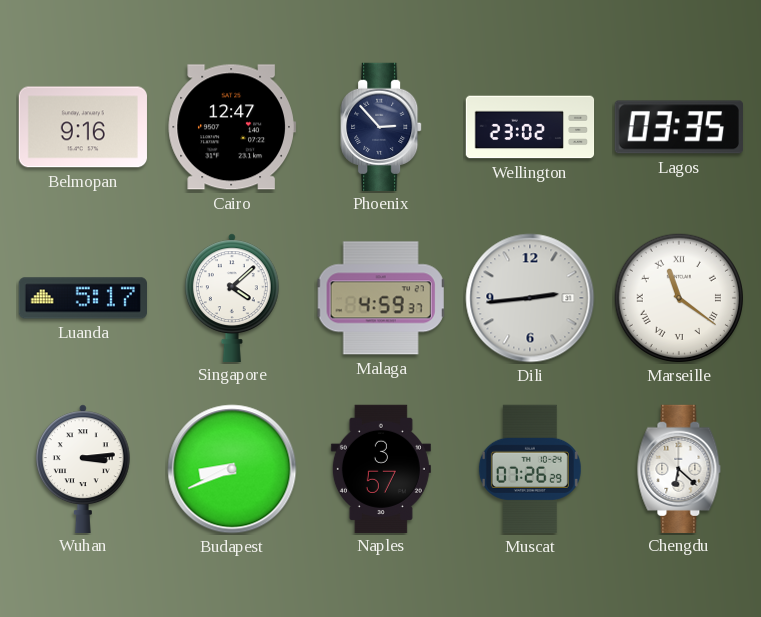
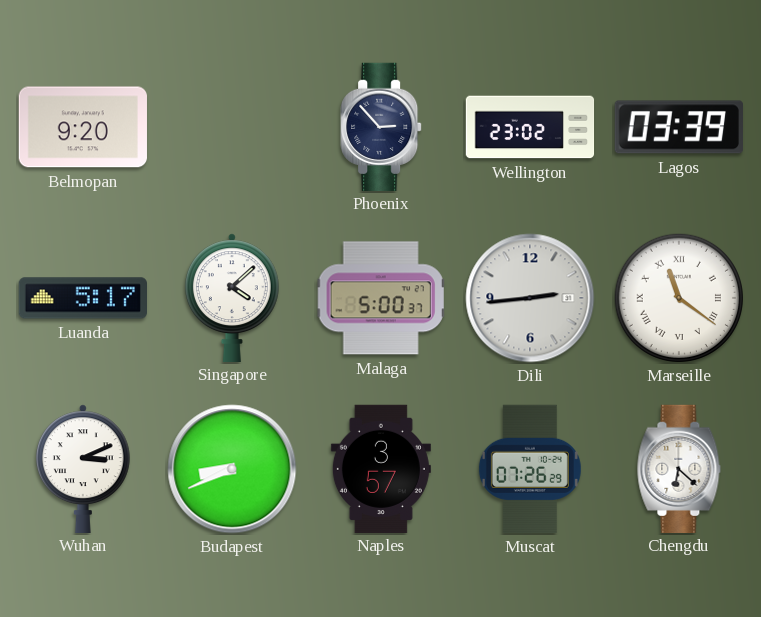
Belmopan: 9:16 -> 9:20
Cairo: 12:47 -> none
Lagos: 03:35 -> 03:39
Malaga: 4:59 -> 5:00
Wuhan: 3:14 -> 3:11
